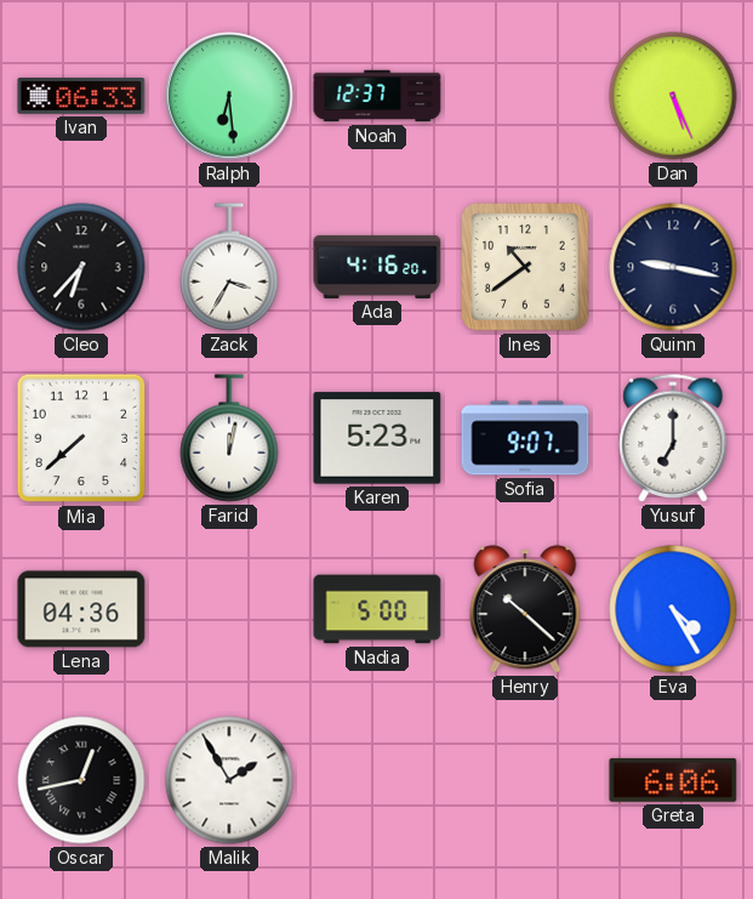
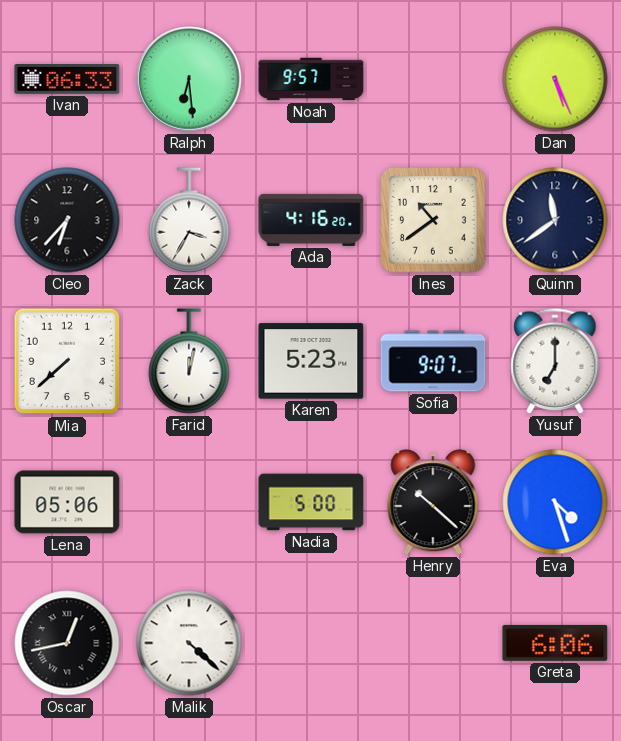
Noah: 12:37 -> 9:57
Quinn: 9:17 -> 11:39
Lena: 04:36 -> 05:06
Eva: 4:25 -> 4:27
Malik: 1:55 -> 4:22
